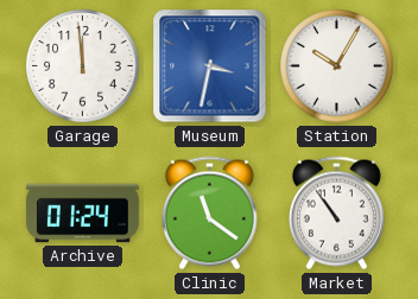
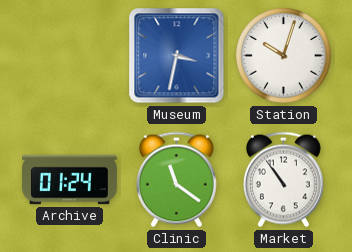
Garage: 11:59 -> none
Station: 10:05 -> 10:03
